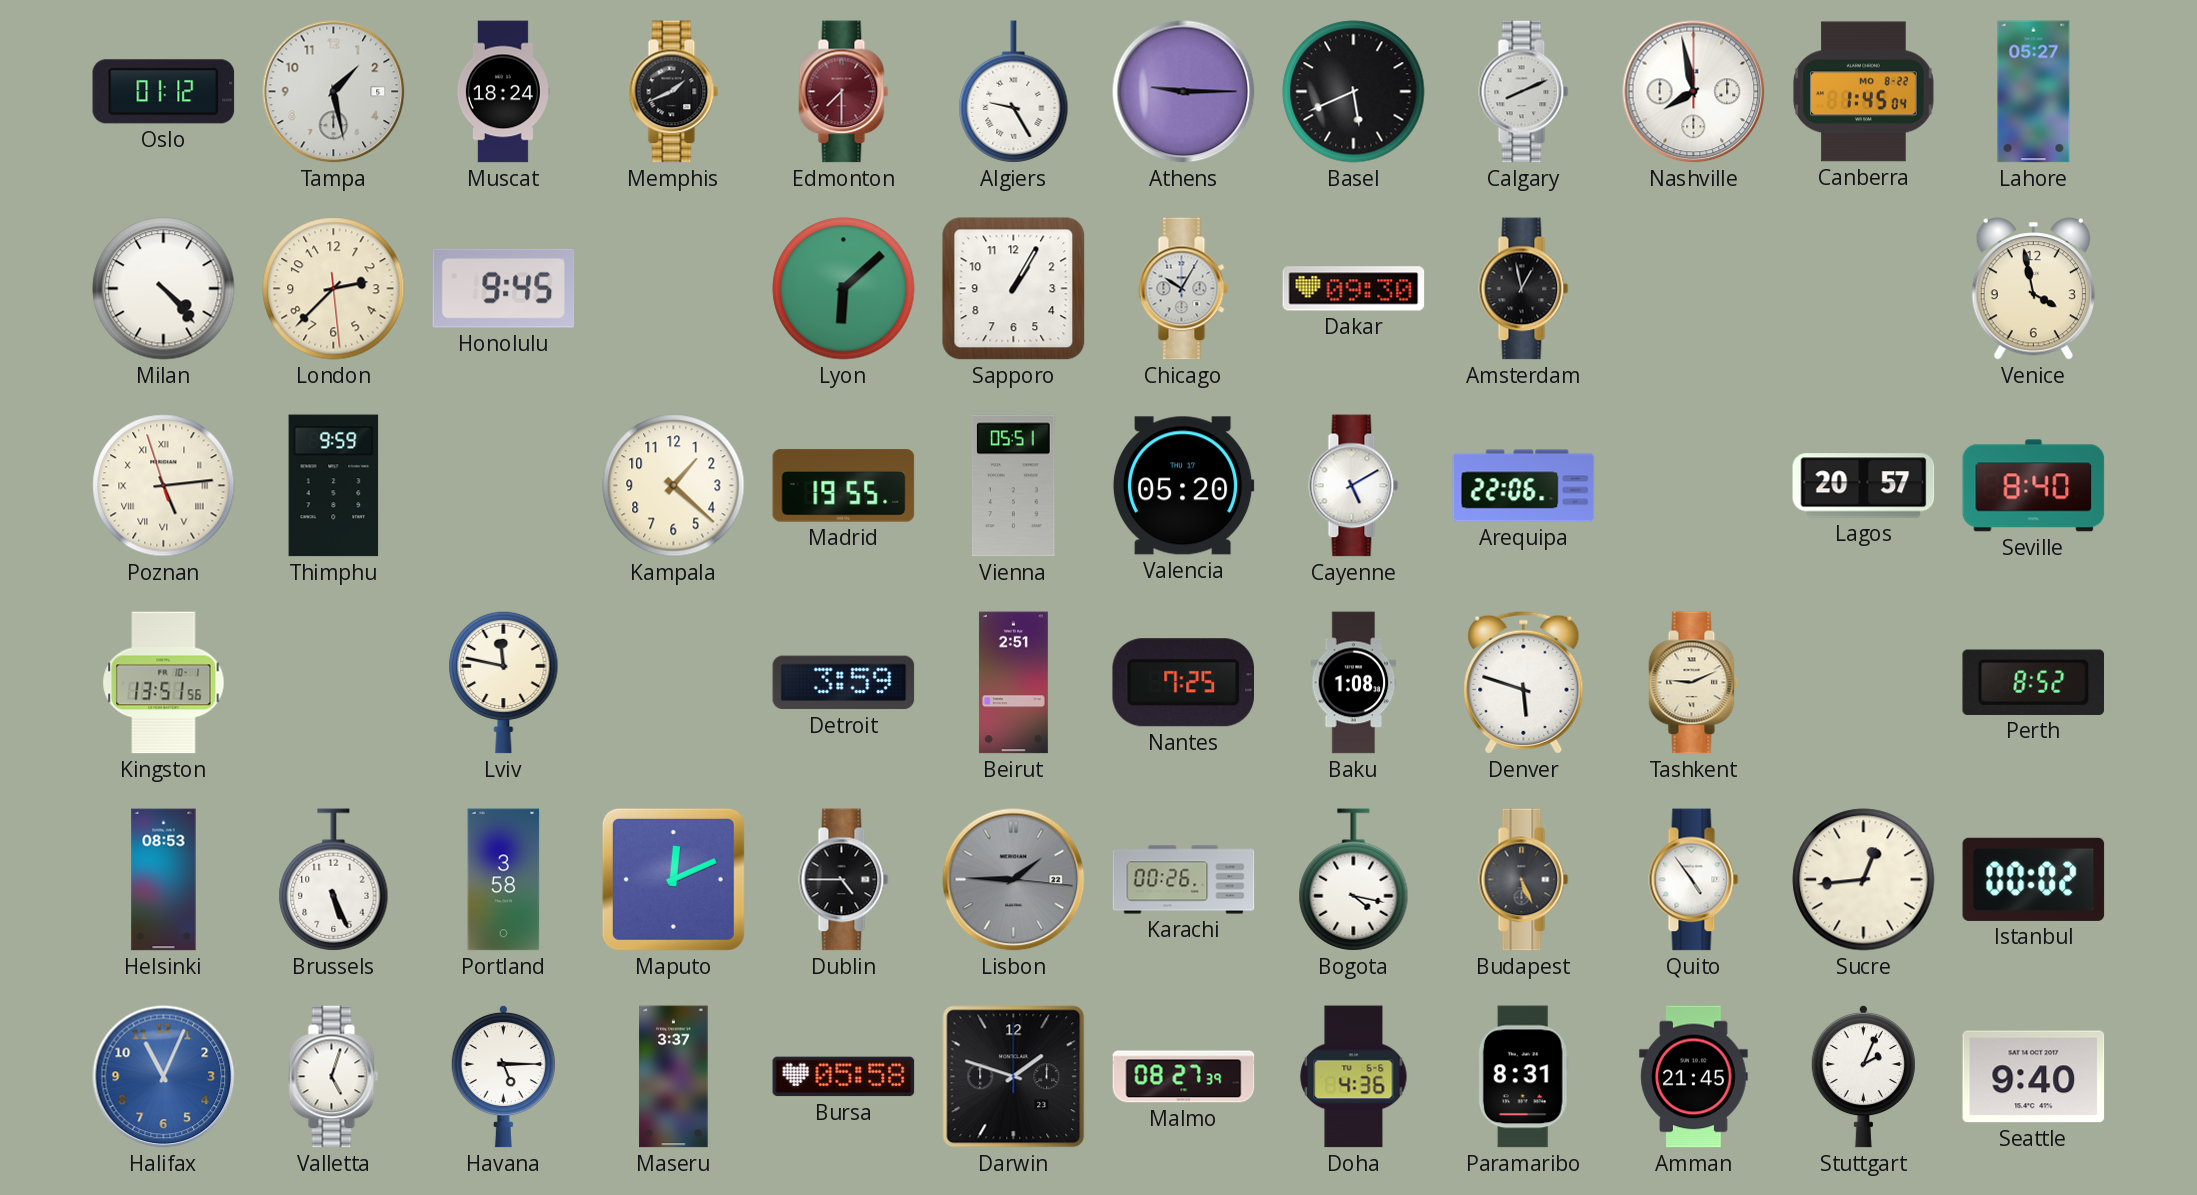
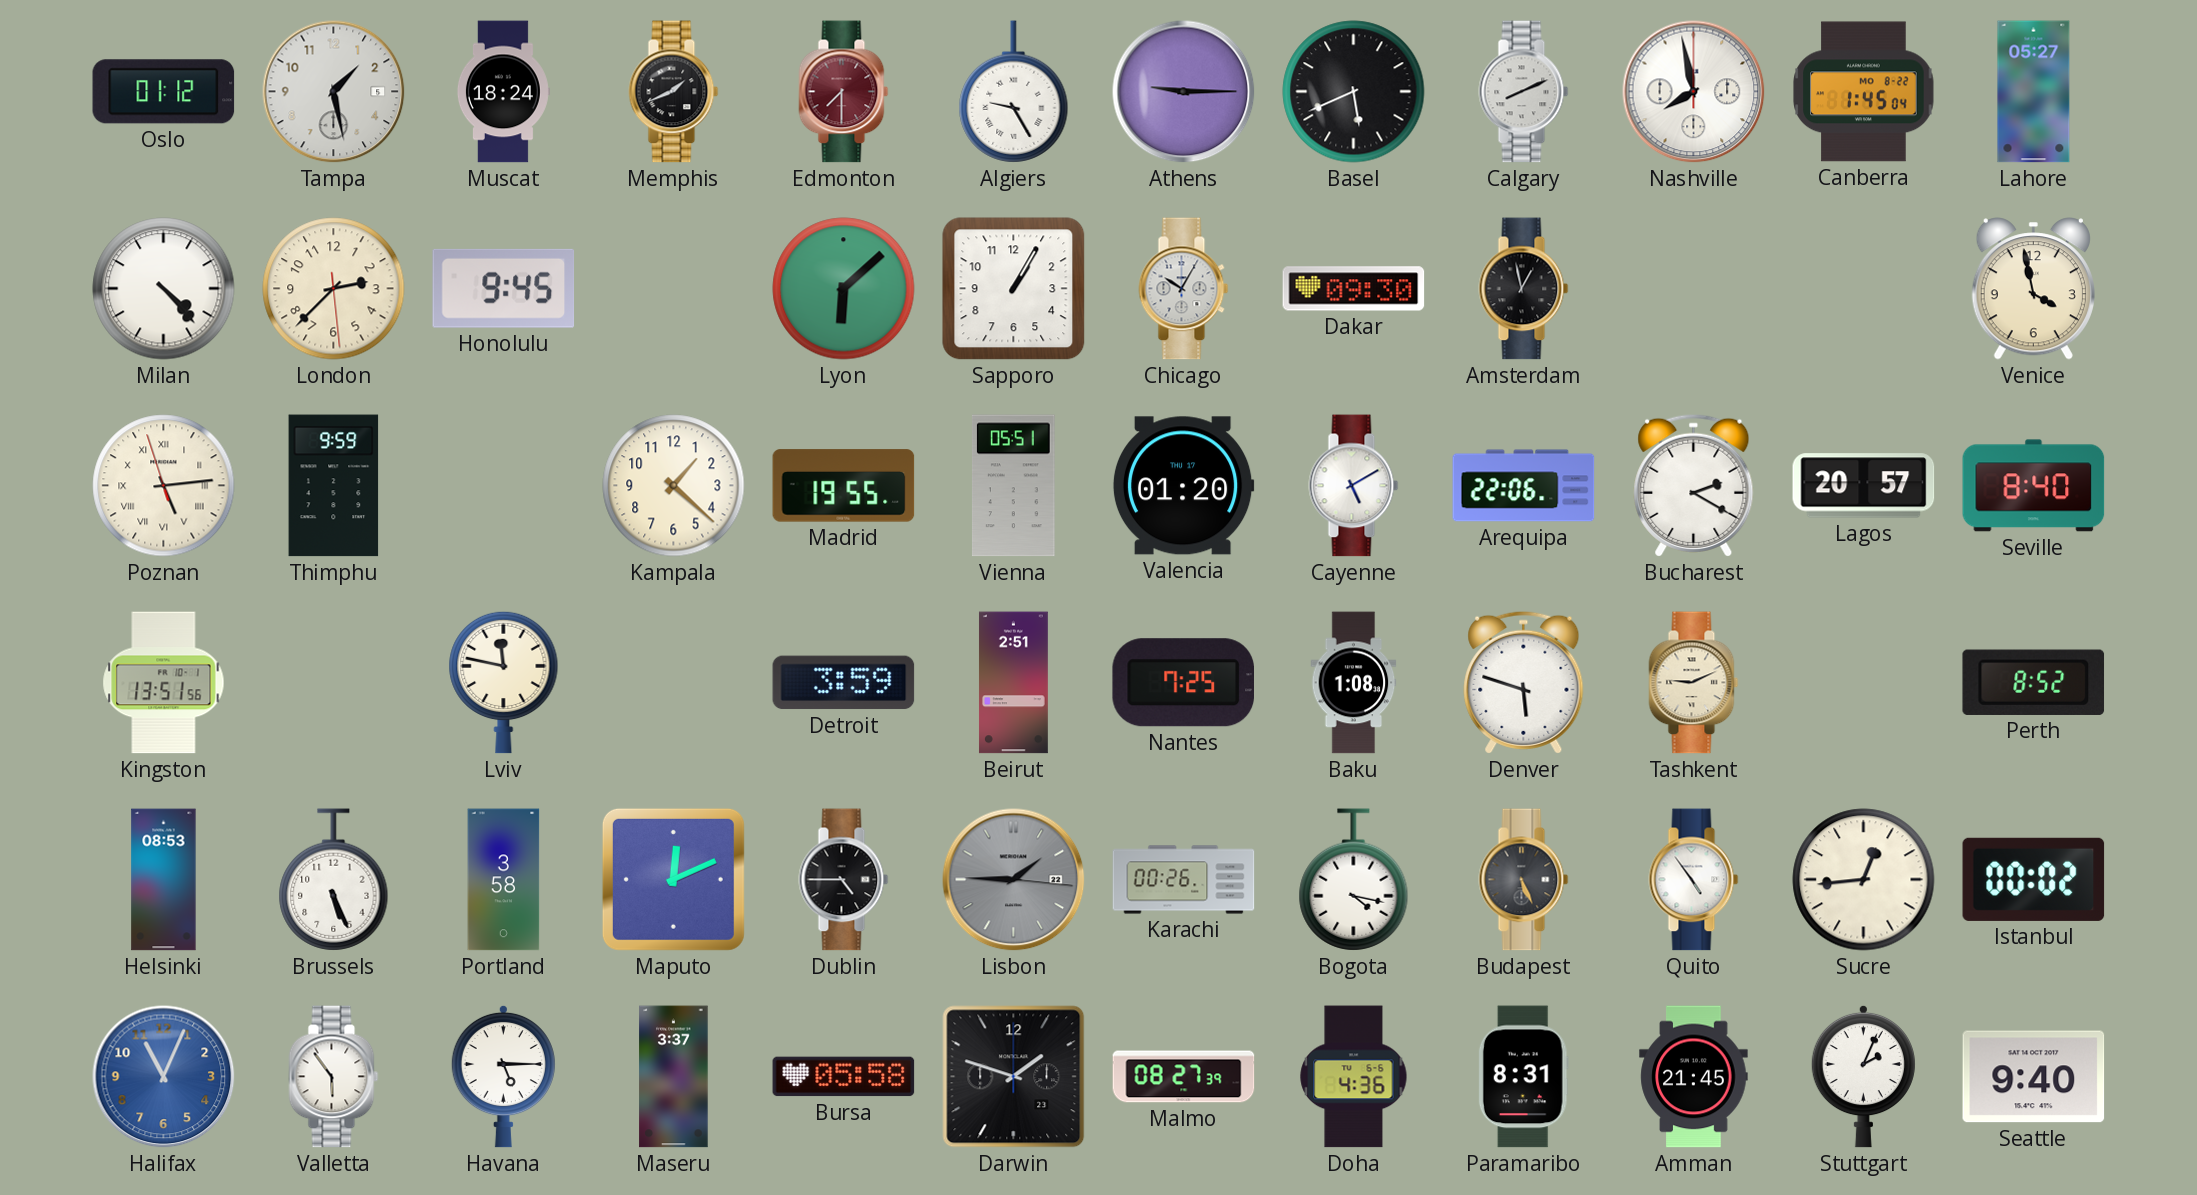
Valencia: 05:20 -> 01:20
Bucharest: none -> 2:20
Valletta: 5:03 -> 5:54
